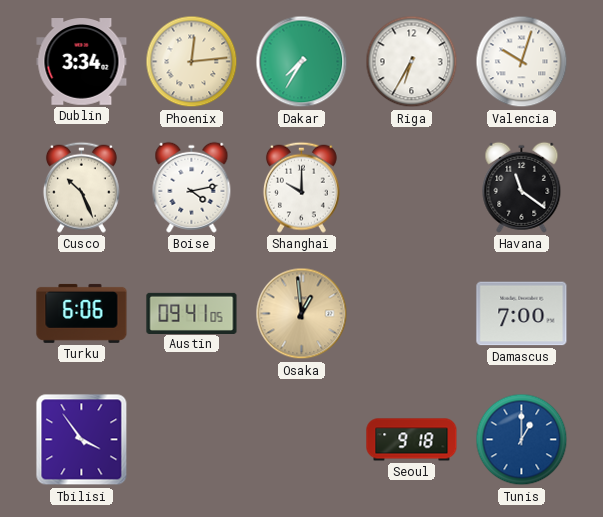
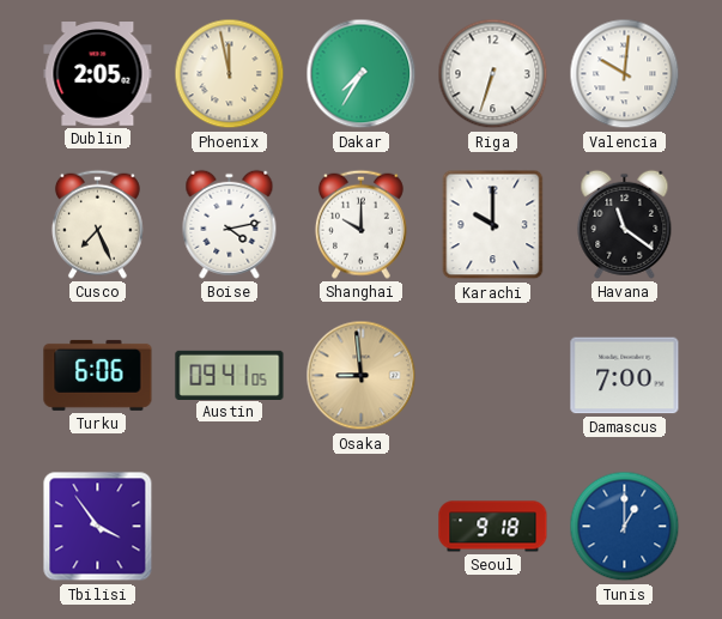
Dublin: 3:34 -> 2:05
Phoenix: 12:14 -> 11:58
Riga: 6:35 -> 6:33
Valencia: 10:03 -> 10:01
Cusco: 10:26 -> 7:26
Karachi: none -> 10:00
Osaka: 12:59 -> 8:59
